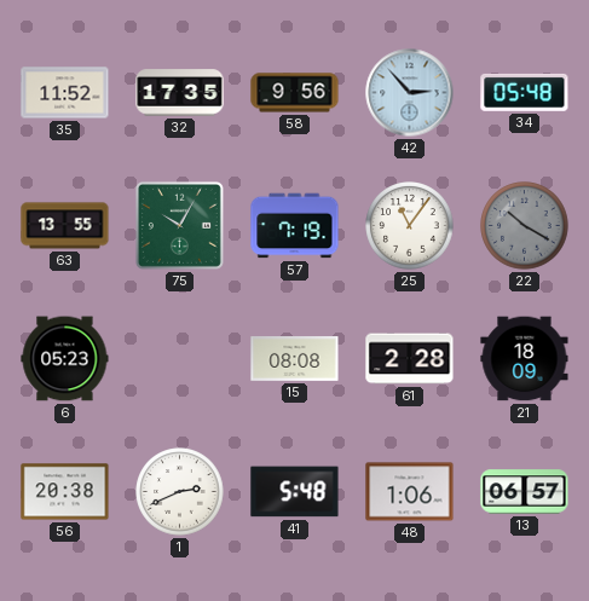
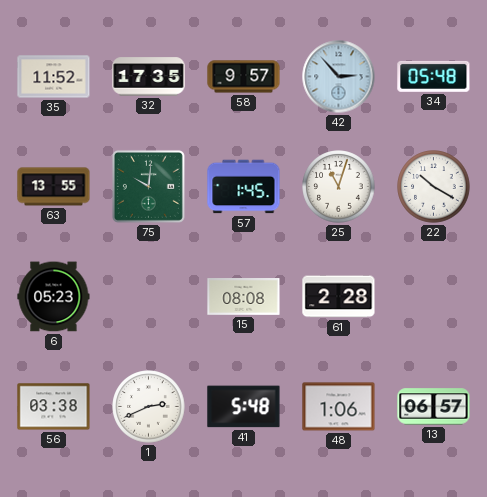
58: 9:56 -> 9:57
75: 10:05 -> 10:01
57: 7:19 -> 1:45
25: 11:06 -> 11:03
22 dial: grey -> white
21: 18:09 -> none
56: 20:38 -> 03:38
